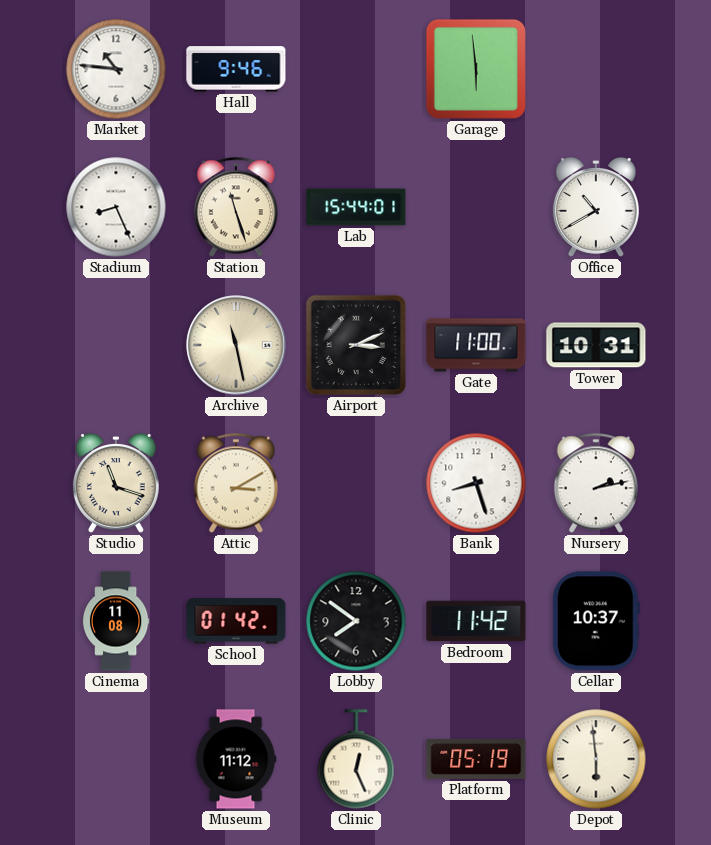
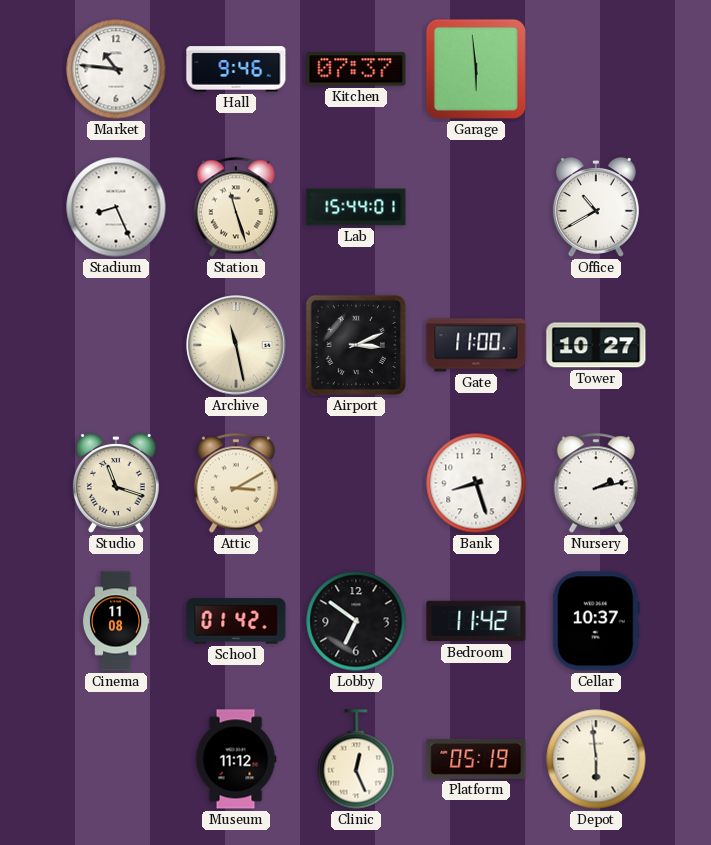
Kitchen: none -> 07:37
Tower: 10:31 -> 10:27
Lobby: 7:51 -> 6:51
